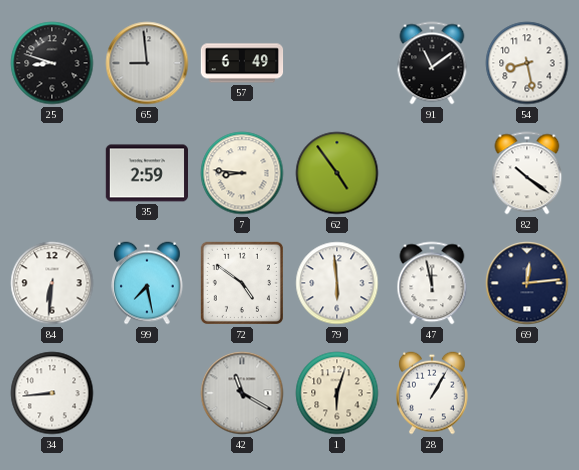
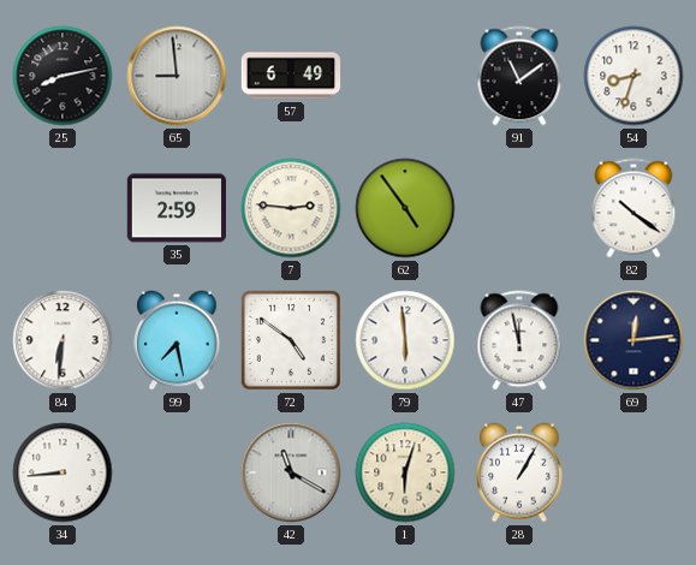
25: 8:48 -> 8:13
54: 8:28 -> 8:33
7: 8:46 -> 2:46
